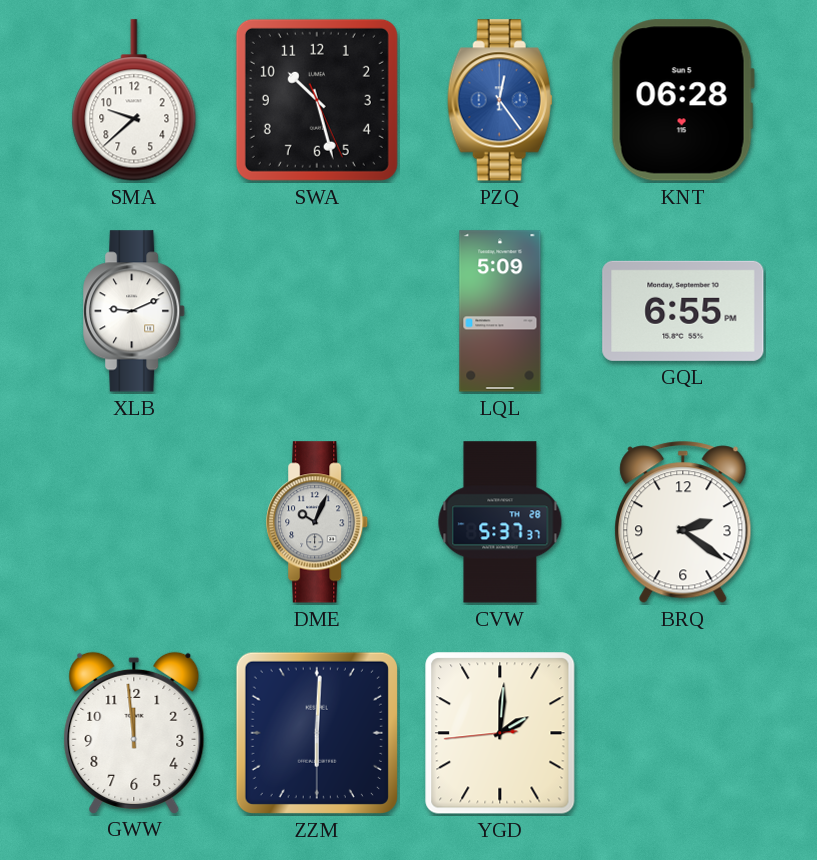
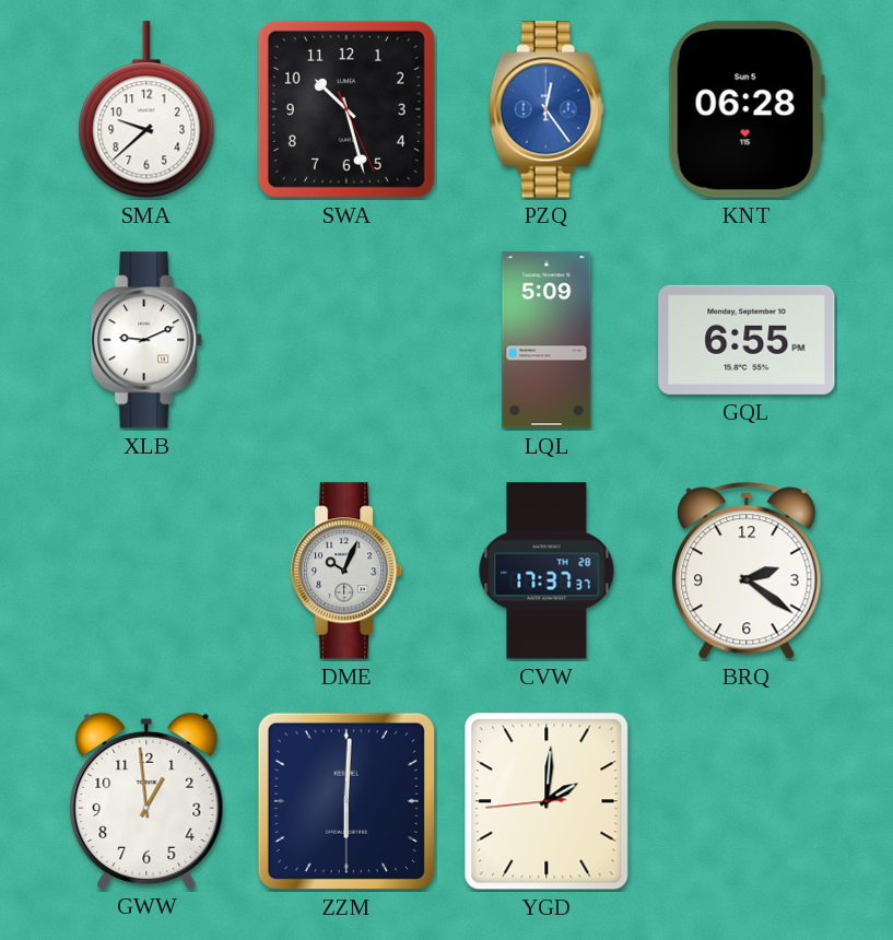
CVW: 5:37 -> 17:37
GWW: 11:59 -> 12:59
